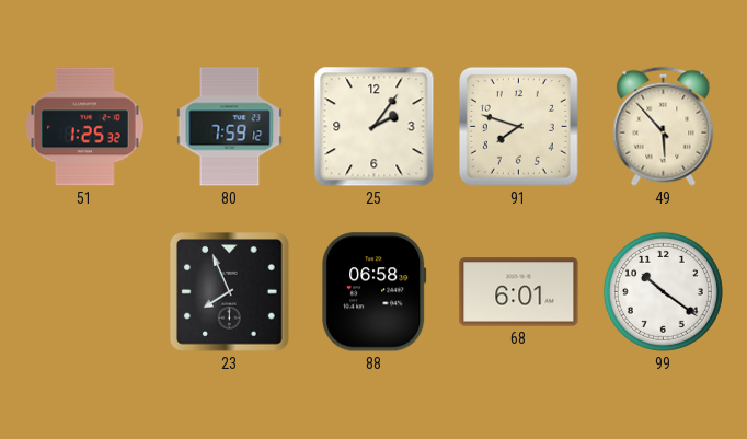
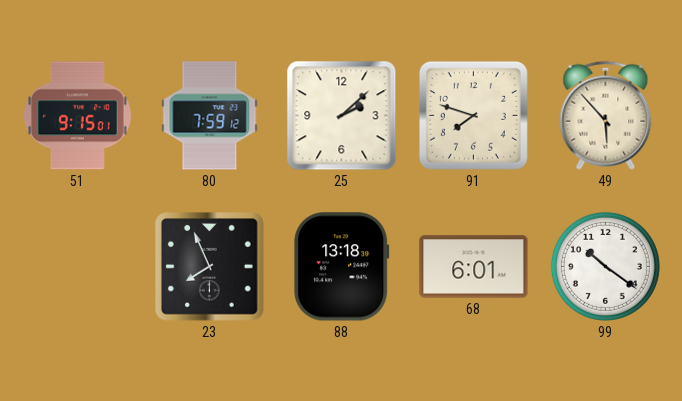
51: 1:25 -> 9:15
25: 2:06 -> 2:08
88: 06:58 -> 13:18
